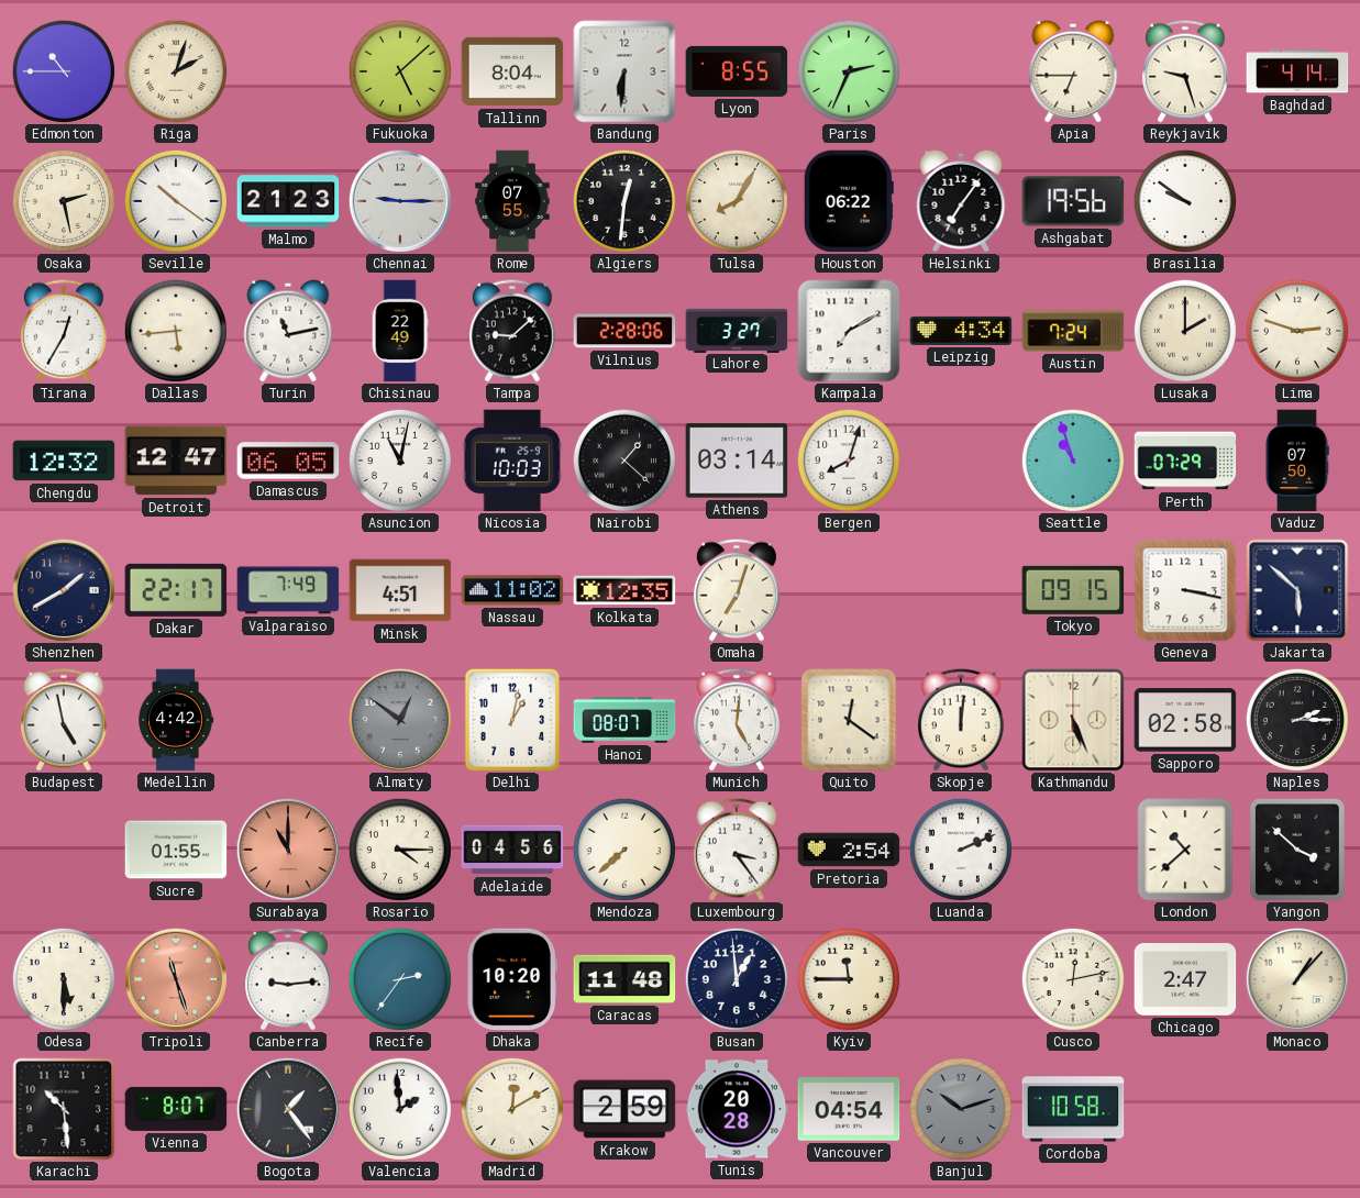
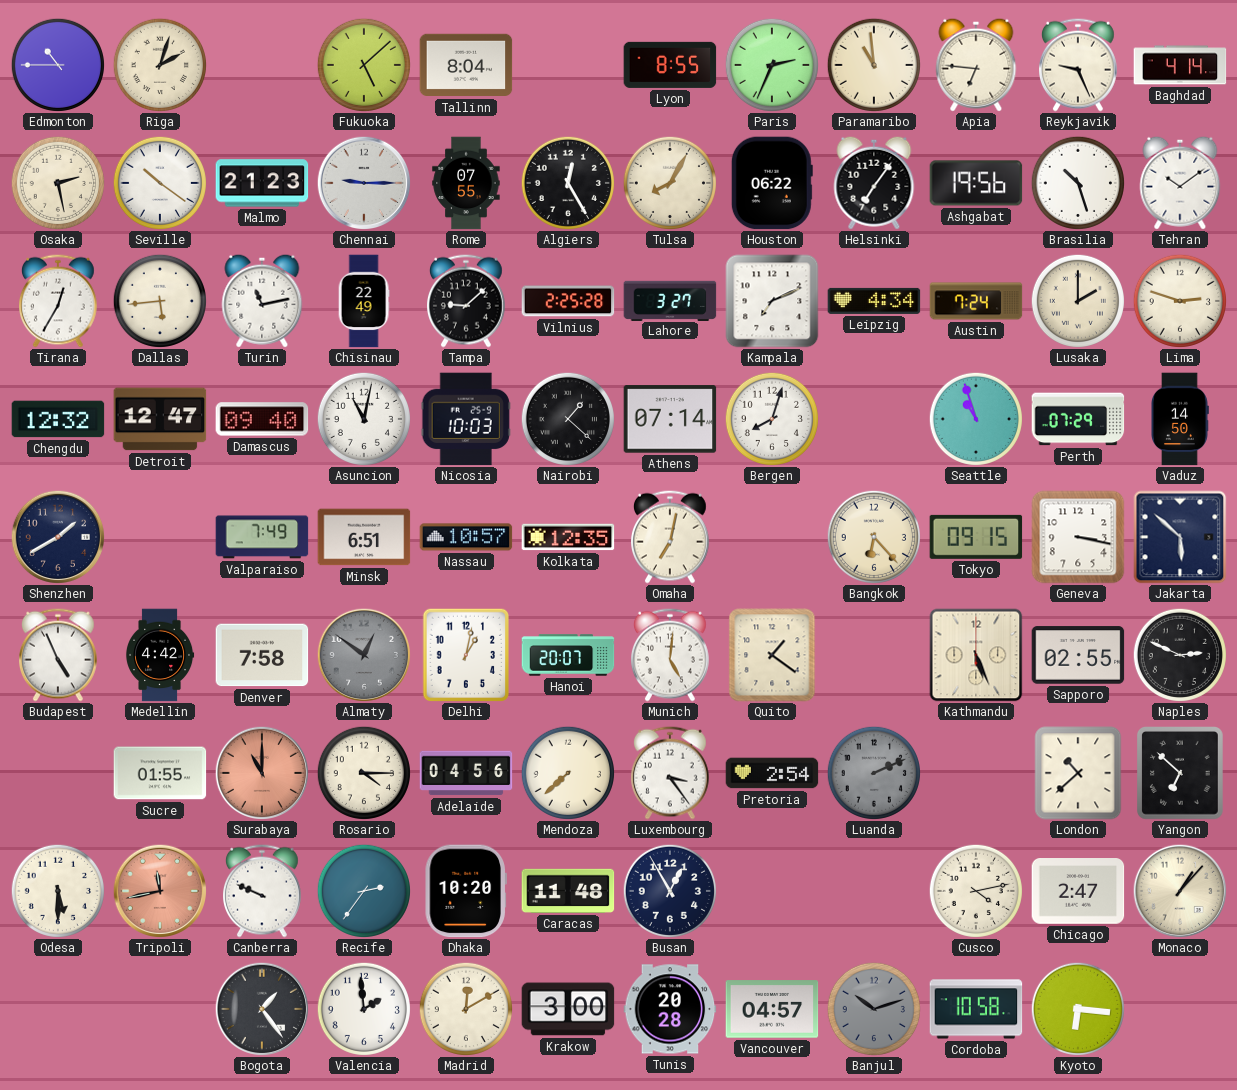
Bandung: 6:31 -> none
Paramaribo: none -> 10:59
Apia: 6:45 -> 6:46
Reykjavik: 9:27 -> 9:26
Algiers: 12:31 -> 12:25
Brasilia: 9:51 -> 10:27
Tehran: none -> 10:09
Vilnius: 2:28 -> 2:25
Kampala: 7:10 -> 7:11
Damascus: 06:05 -> 09:40
Athens: 03:14 -> 07:14
Vaduz: 07:50 -> 14:50
Dakar: 22:17 -> none
Minsk: 4:51 -> 6:51
Nassau: 11:02 -> 10:57
Omaha: 7:03 -> 7:02
Bangkok: none -> 6:23
Budapest: 4:58 -> 4:56
Denver: none -> 7:58
Hanoi: 08:07 -> 20:07
Quito: 12:21 -> 1:21
Skopje: 12:01 -> none
Sapporo: 02:58 -> 02:55
Naples: 2:15 -> 2:49
Luanda dial: white -> grey
Yangon: 3:52 -> 6:52
Tripoli: 11:27 -> 11:43
Canberra: 9:14 -> 9:49
Busan: 12:59 -> 12:55
Kyiv: 11:45 -> none
Cusco: 12:13 -> 4:13
Karachi: 10:29 -> none
Vienna: 8:07 -> none
Krakow: 2:59 -> 3:00
Vancouver: 04:54 -> 04:57
Kyoto: none -> 6:16
